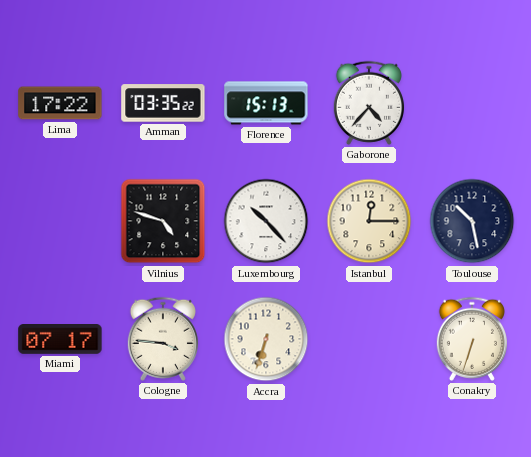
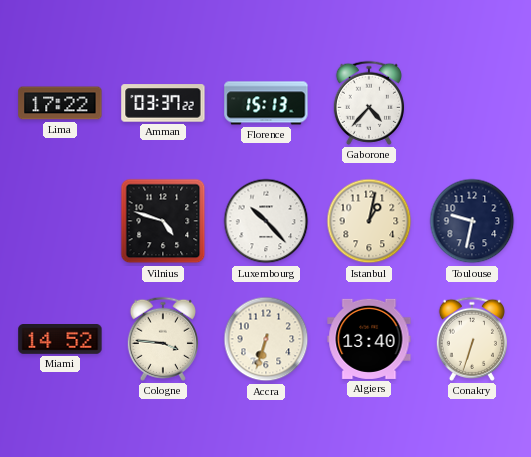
Amman: 03:35 -> 03:37
Istanbul: 12:15 -> 1:02
Toulouse: 10:28 -> 9:32
Miami: 07:17 -> 14:52
Algiers: none -> 13:40
